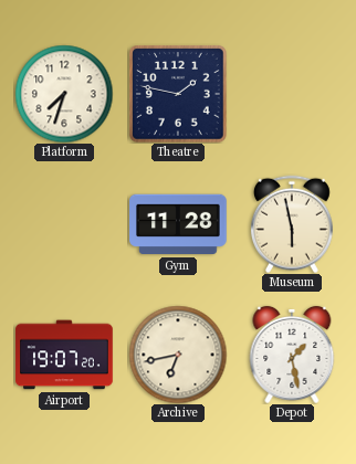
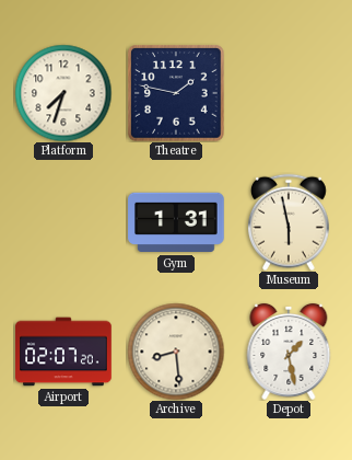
Gym: 11:28 -> 1:31
Airport: 19:07 -> 02:07
Archive: 6:43 -> 8:29
